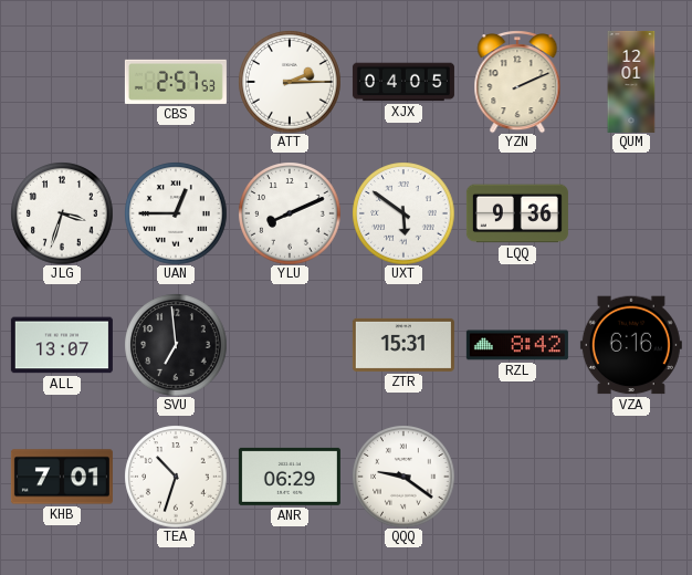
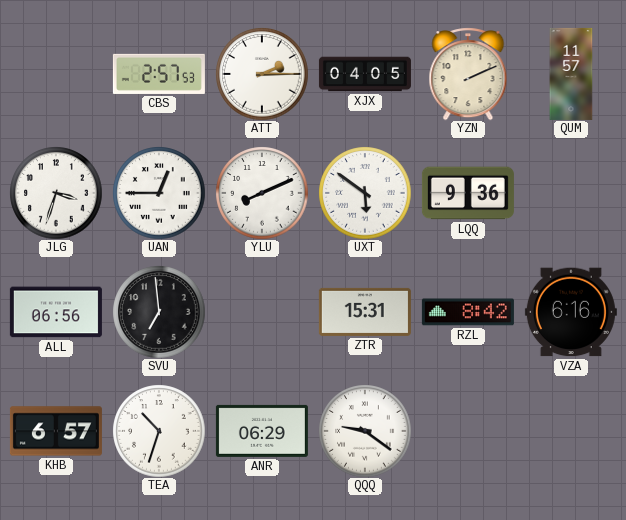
QUM: 12:01 -> 11:57
ALL: 13:07 -> 06:56
KHB: 7:01 -> 6:57
